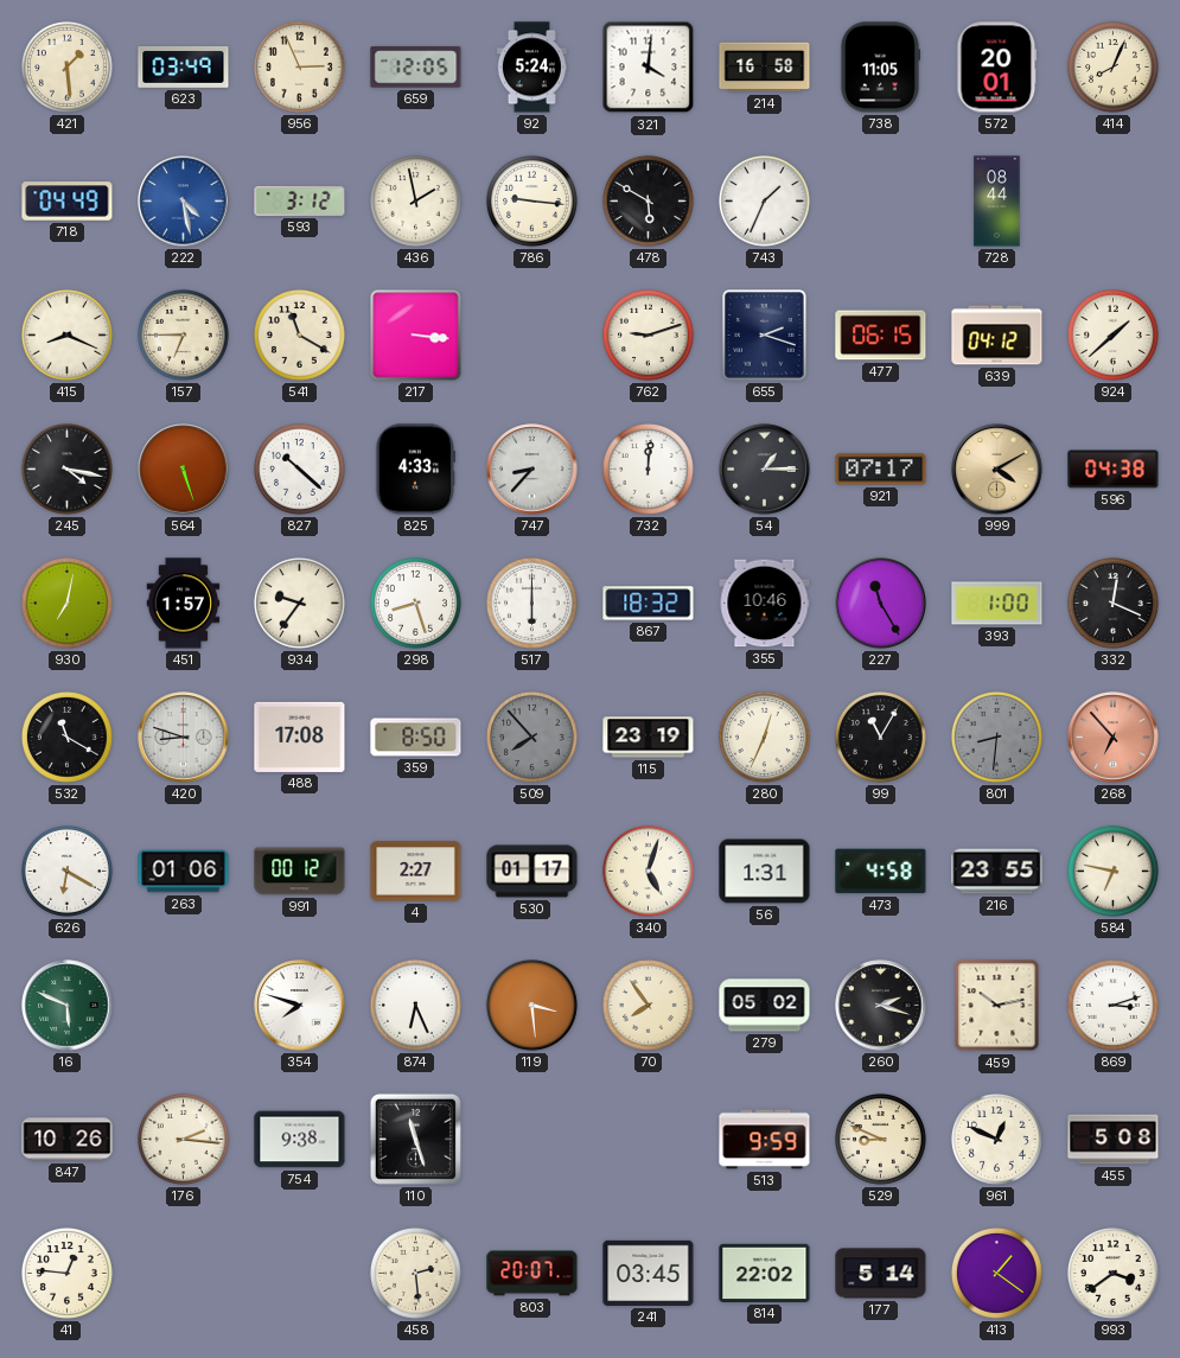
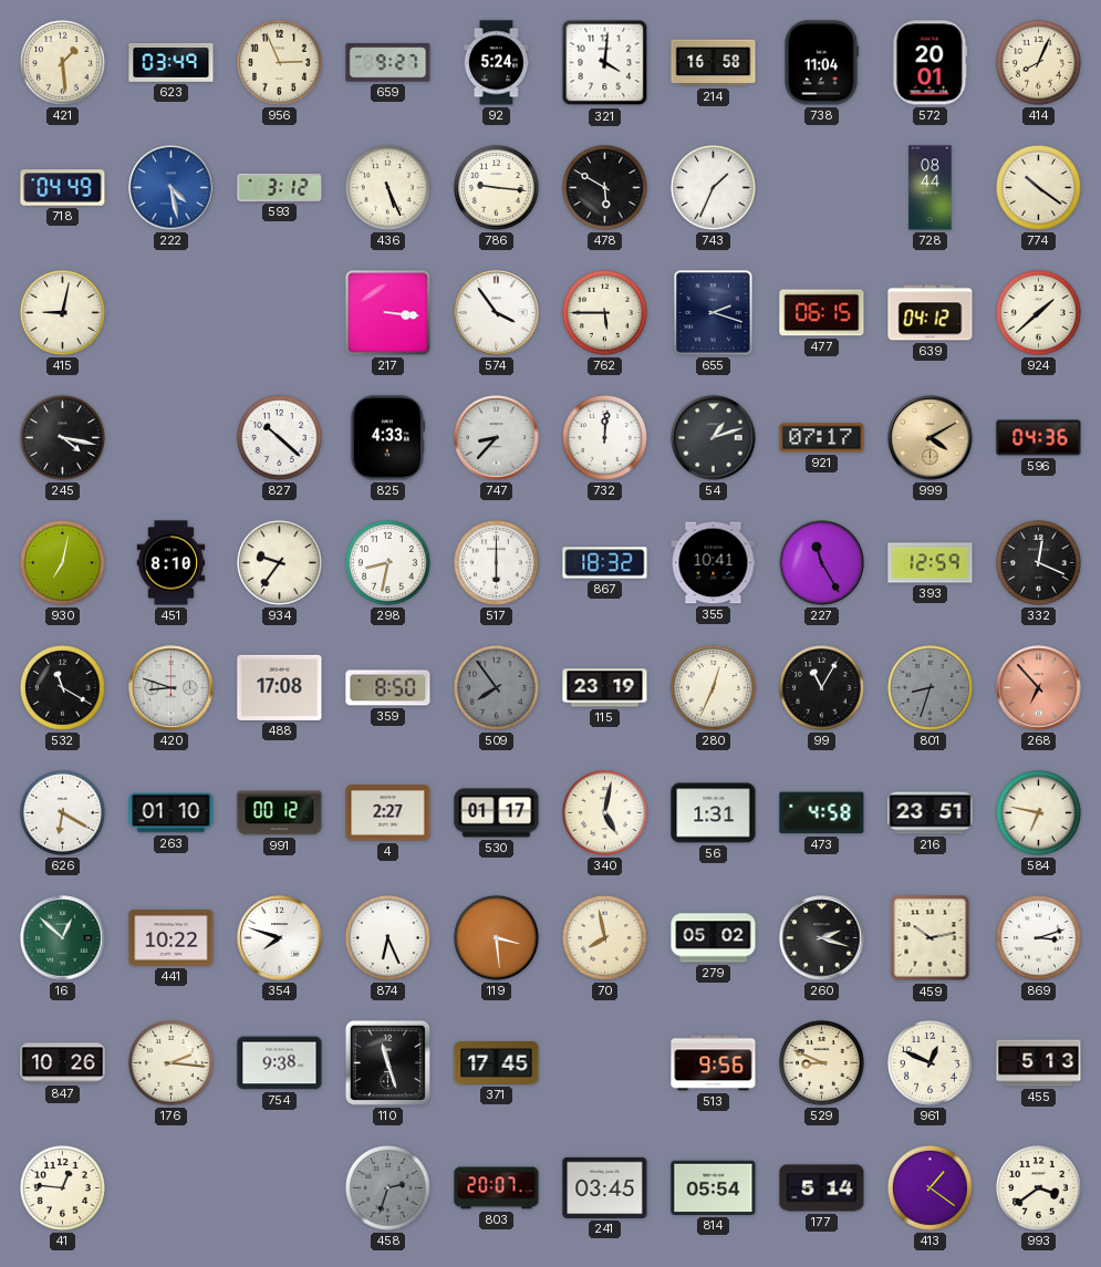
659: 12:05 -> 9:27
738: 11:05 -> 11:04
436: 1:58 -> 5:26
774: none -> 10:21
415: 8:19 -> 9:02
157: 6:45 -> none
541: 11:20 -> none
574: none -> 3:54
762: 9:12 -> 5:45
564: 5:27 -> none
54: 1:15 -> 1:12
596: 04:38 -> 04:36
451: 1:57 -> 8:10
298: 8:27 -> 8:32
355: 10:46 -> 10:41
393: 1:00 -> 12:59
509: 7:53 -> 7:54
801: 8:31 -> 8:33
263: 01:06 -> 01:10
340: 5:03 -> 5:02
216: 23:55 -> 23:51
16: 5:49 -> 12:52
441: none -> 10:22
70: 7:54 -> 7:58
371: none -> 17:45
513: 9:59 -> 9:56
455: 5:08 -> 5:13
458: 2:29 -> 2:33
458 dial: cream -> grey
814: 22:02 -> 05:54
